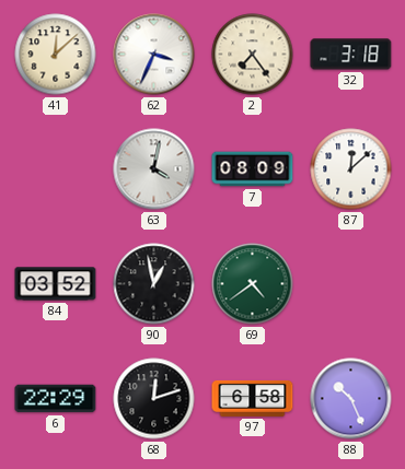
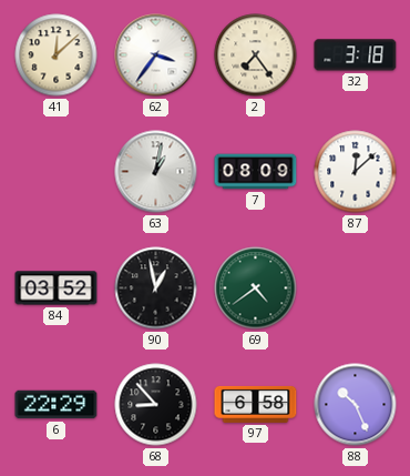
62: 3:34 -> 3:36
63: 4:02 -> 1:02
68: 12:12 -> 8:53
